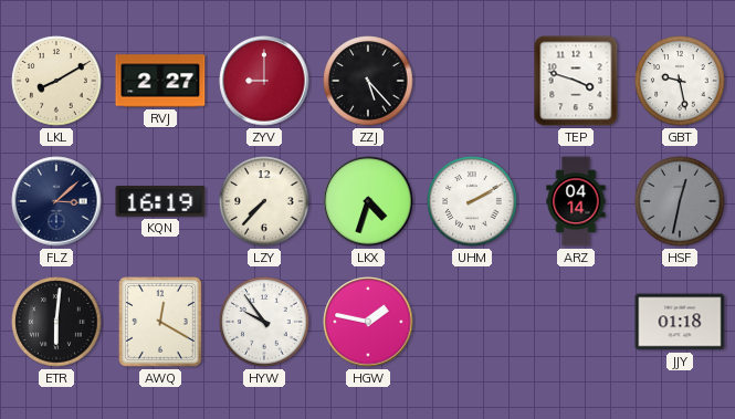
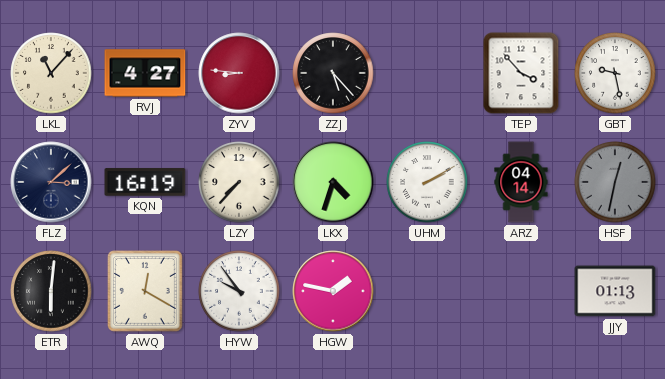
LKL: 8:10 -> 11:07
RVJ: 2:27 -> 4:27
ZYV: 9:00 -> 8:46
TEP: 3:48 -> 3:53
JJY: 01:18 -> 01:13
